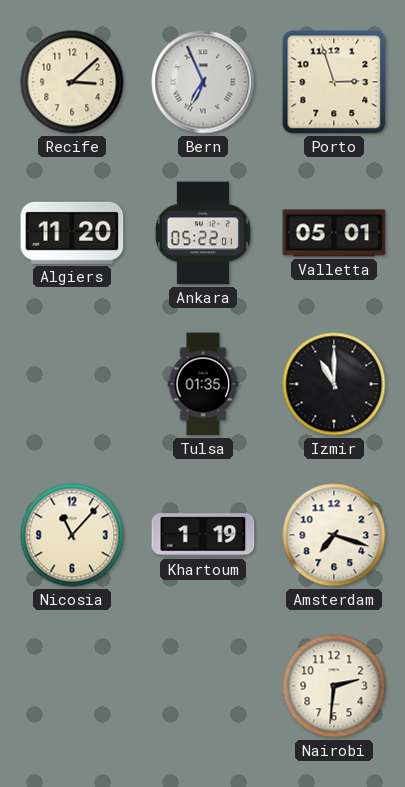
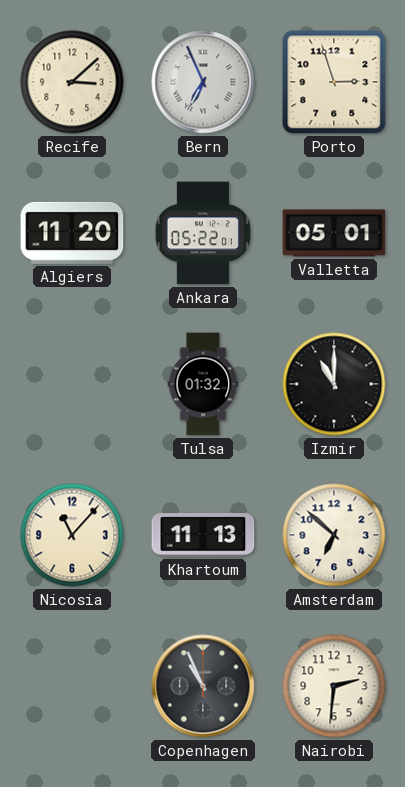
Tulsa: 01:35 -> 01:32
Khartoum: 1:19 -> 11:13
Amsterdam: 7:18 -> 6:52
Copenhagen: none -> 10:56
